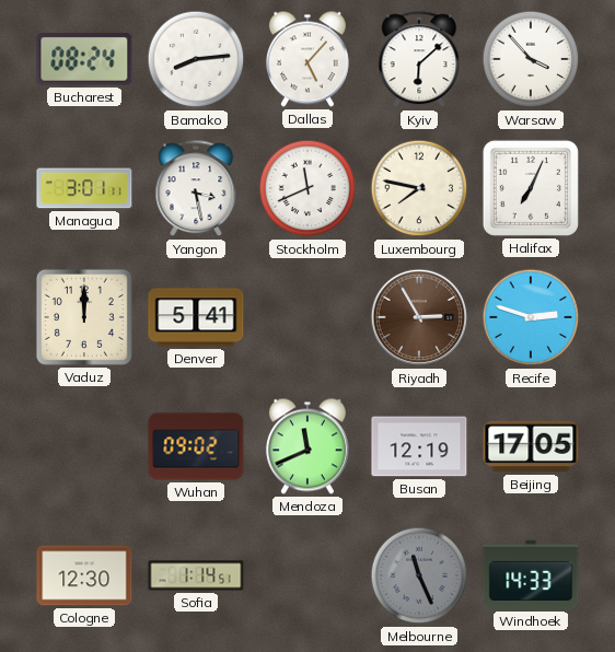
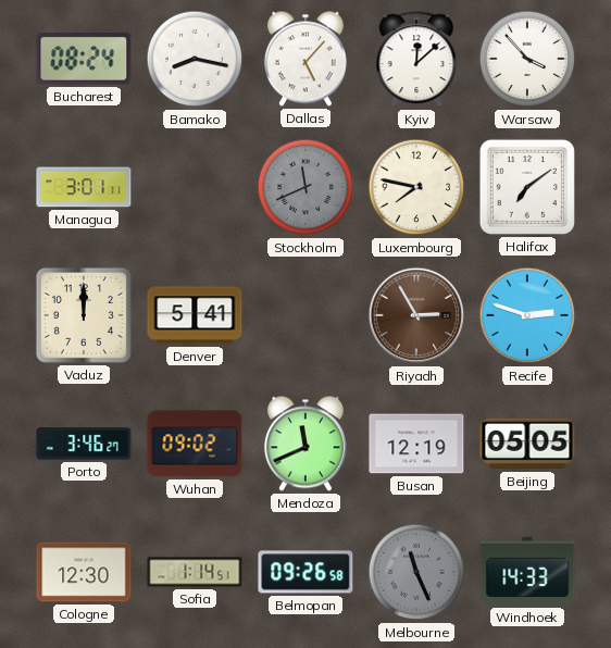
Bamako: 8:14 -> 8:17
Kyiv: 6:08 -> 12:08
Yangon: 3:28 -> none
Stockholm dial: white -> grey
Halifax: 7:04 -> 7:09
Porto: none -> 3:46
Beijing: 17:05 -> 05:05
Belmopan: none -> 09:26
